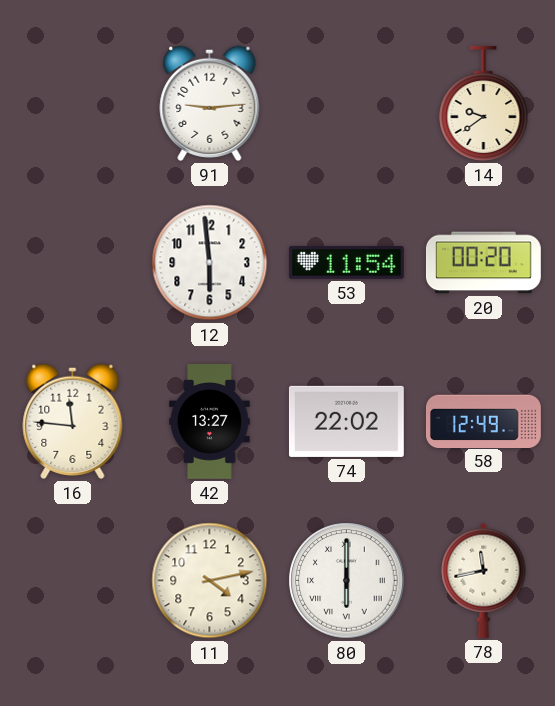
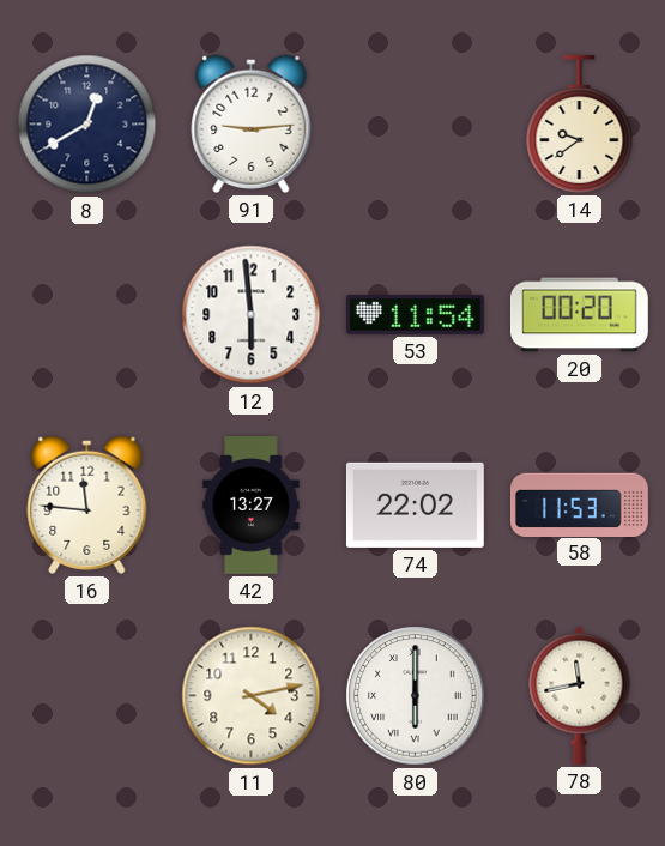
8: none -> 12:40
58: 12:49 -> 11:53
